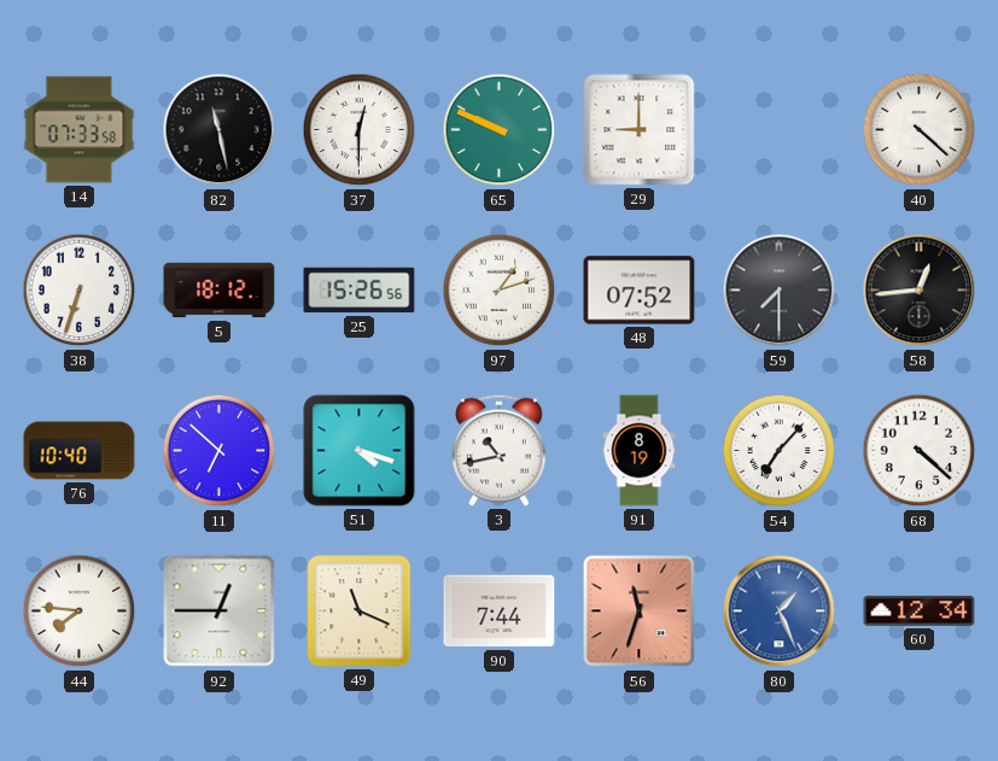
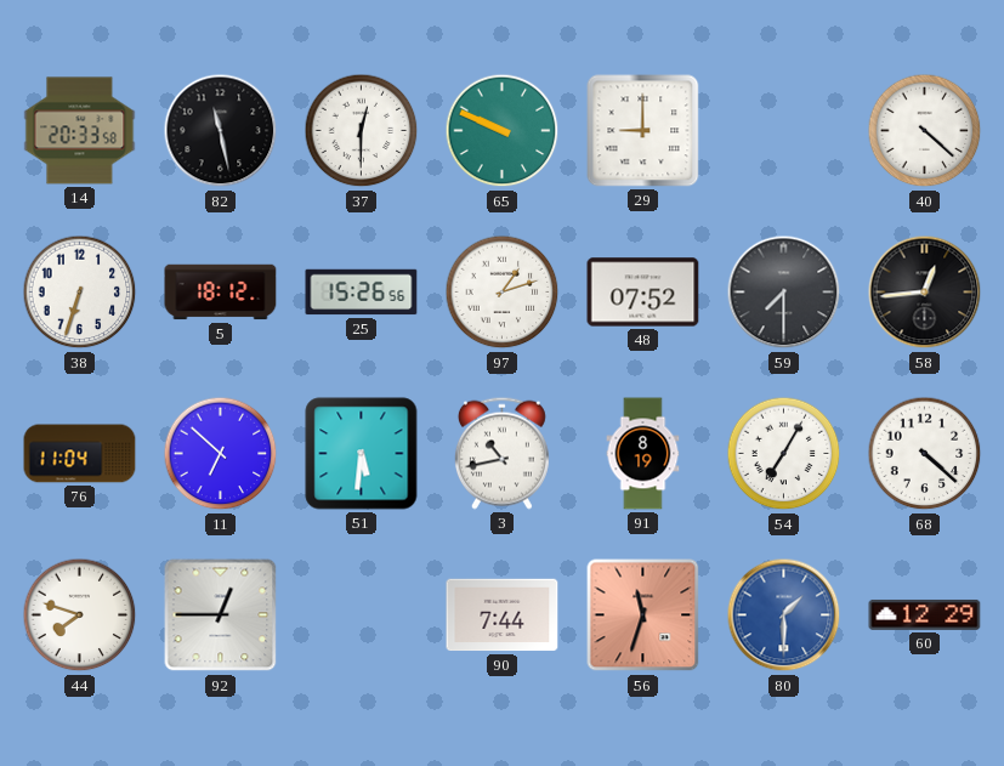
14: 07:33 -> 20:33
76: 10:40 -> 11:04
51: 4:18 -> 5:31
54: 7:07 -> 7:05
44: 7:46 -> 7:48
49: 11:19 -> none
80: 1:26 -> 1:30
60: 12:34 -> 12:29
